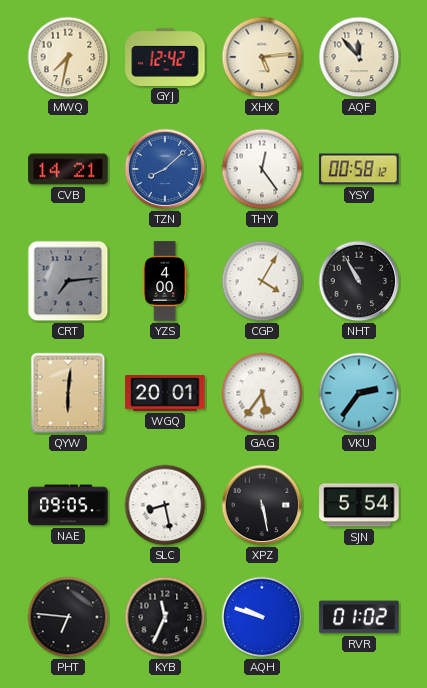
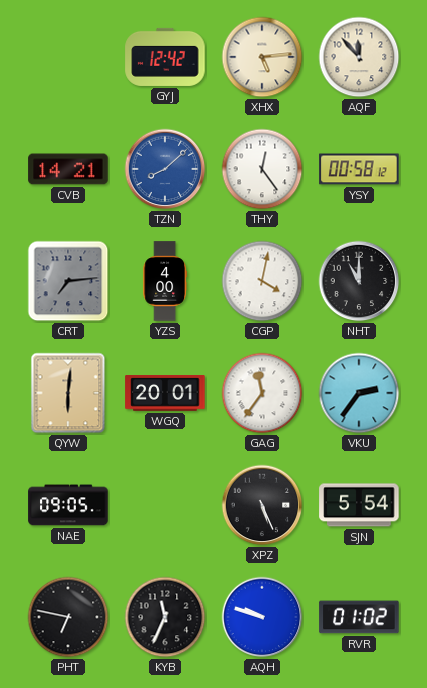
MWQ: 7:32 -> none
CGP: 4:05 -> 4:02
NHT: 10:55 -> 11:00
GAG: 5:36 -> 11:36
SLC: 8:28 -> none
XPZ: 5:28 -> 5:26
PHT: 6:46 -> 6:47
